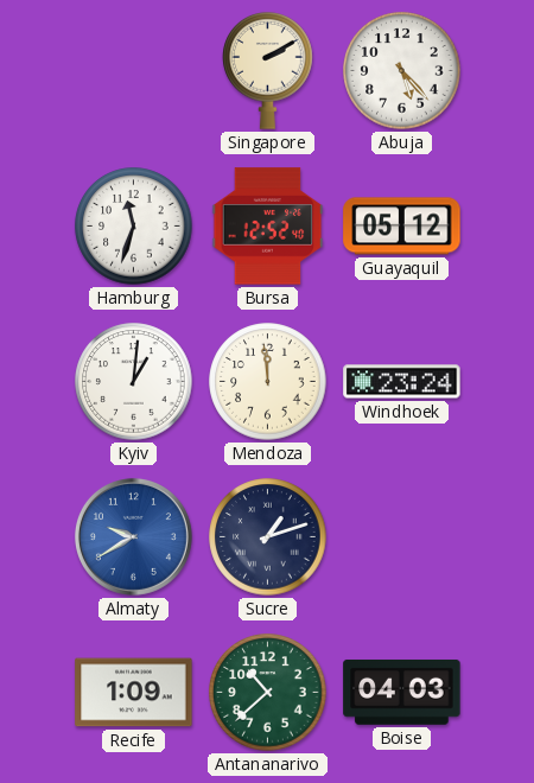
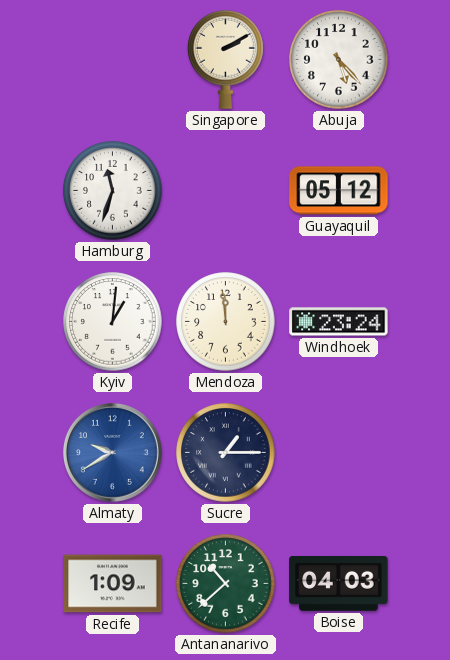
Bursa: 12:52 -> none
Sucre: 1:12 -> 1:15
